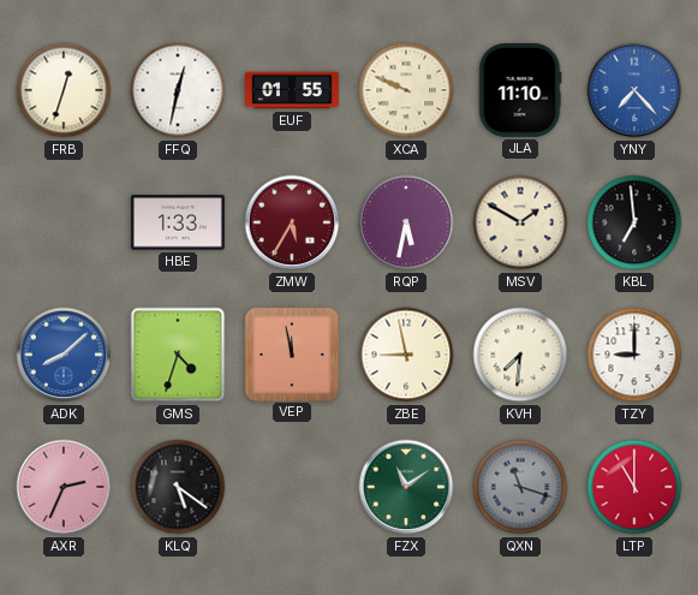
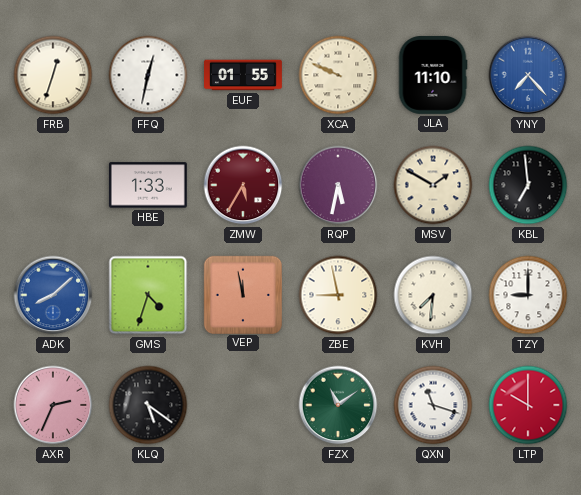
QXN dial: grey -> white
LTP: 11:00 -> 10:00
